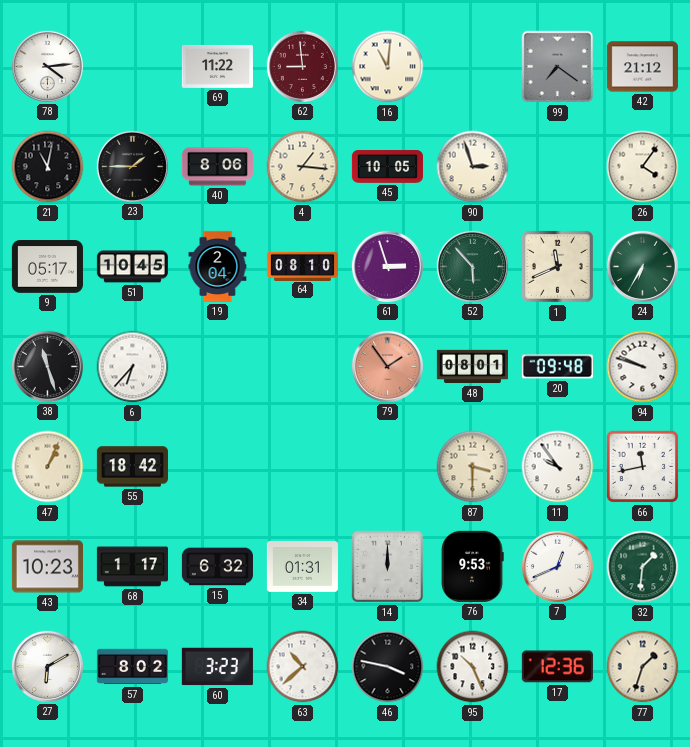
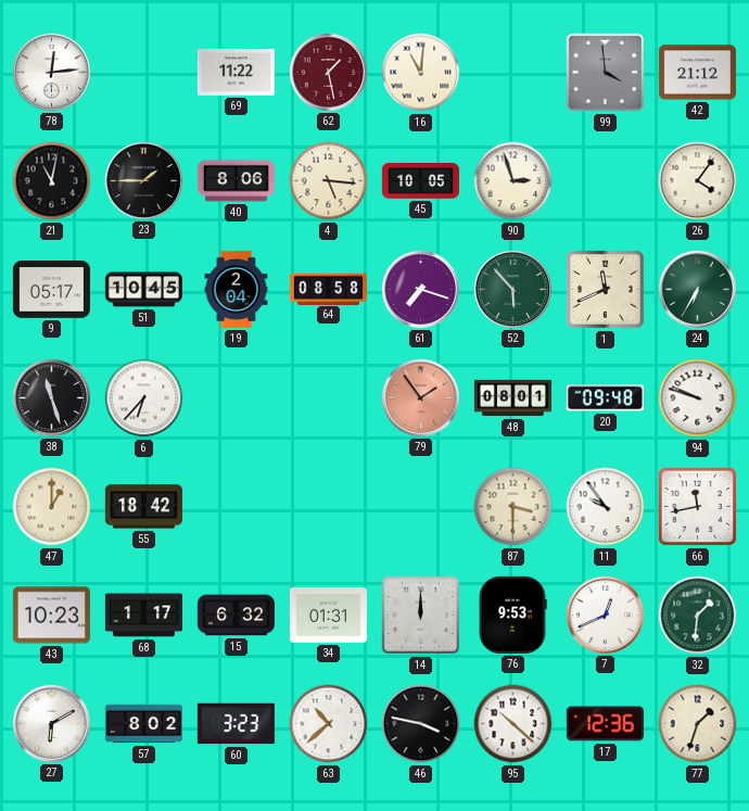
78: 4:14 -> 12:14
62: 8:59 -> 1:28
99: 7:21 -> 3:59
4: 1:16 -> 5:16
64: 08:10 -> 08:58
61: 2:57 -> 7:18
47: 1:04 -> 1:00
95: 10:26 -> 10:22
